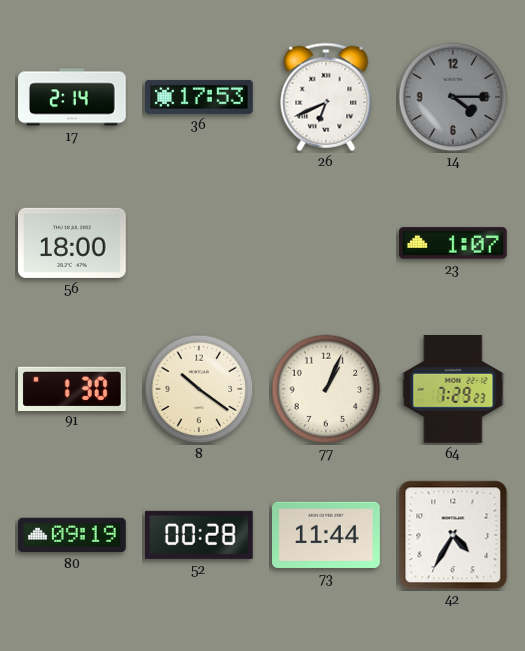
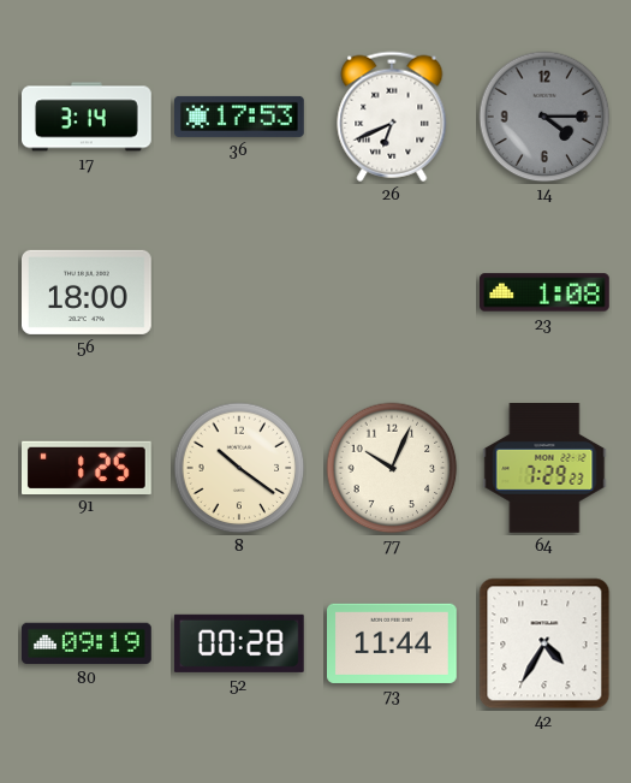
17: 2:14 -> 3:14
23: 1:07 -> 1:08
91: 1:30 -> 1:25
77: 1:04 -> 10:04
